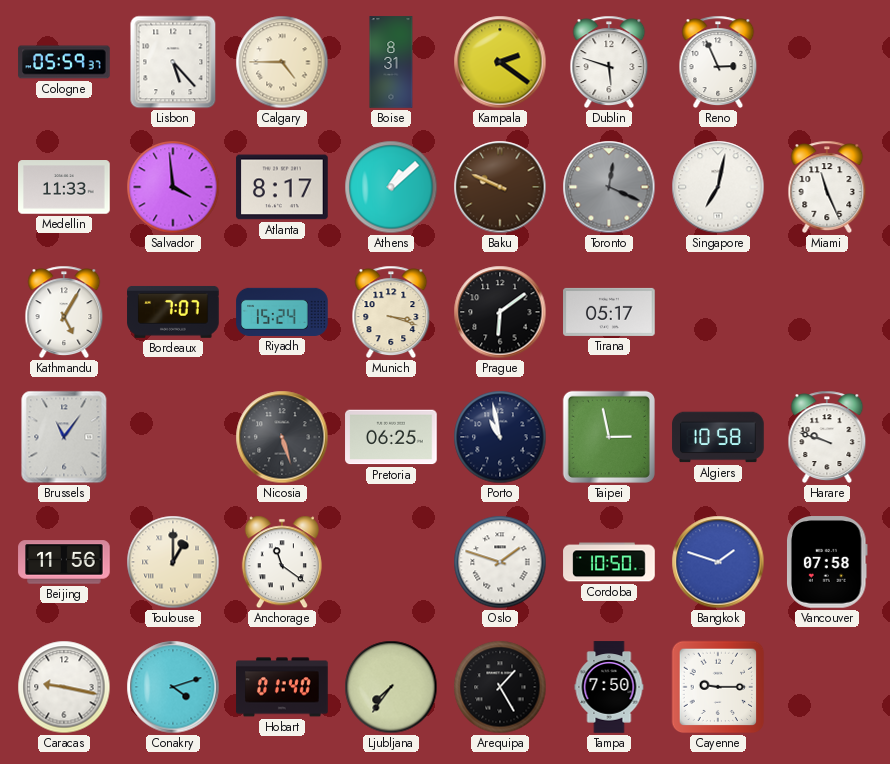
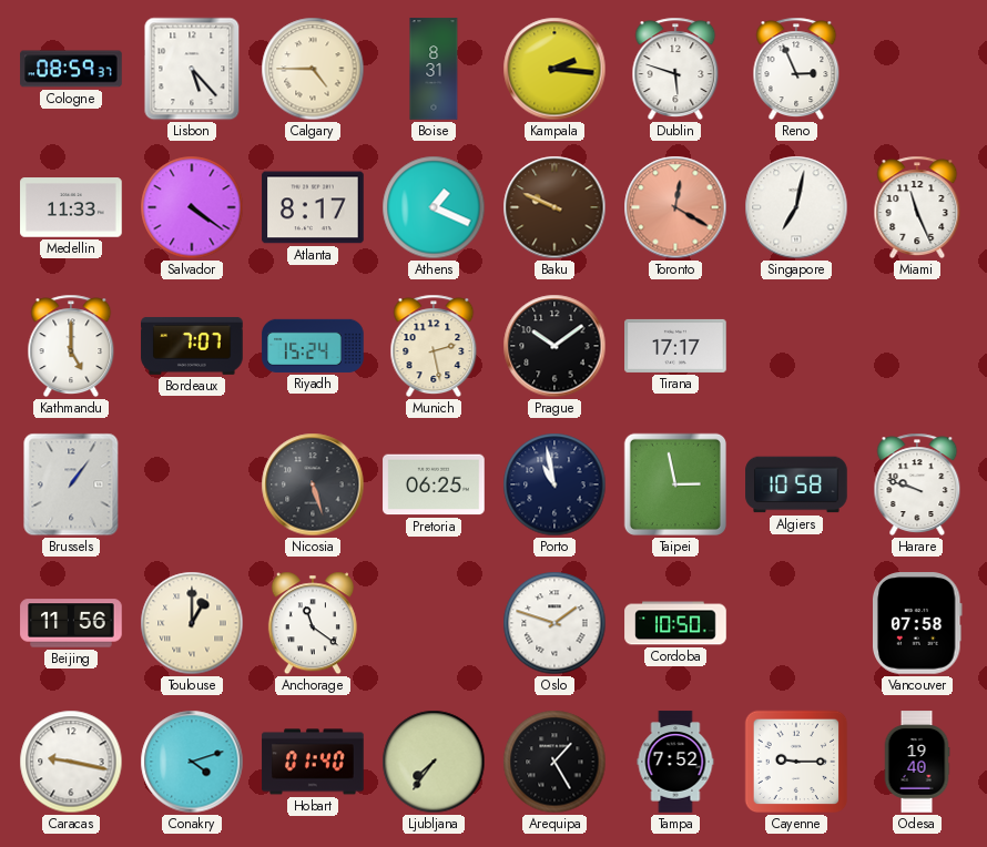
Cologne: 05:59 -> 08:59
Kampala: 2:21 -> 2:16
Salvador: 3:59 -> 4:21
Athens: 1:08 -> 1:19
Toronto: 12:19 -> 12:20
Toronto dial: grey -> salmon
Kathmandu: 5:05 -> 5:00
Munich: 3:18 -> 2:28
Prague: 6:09 -> 10:09
Tirana: 05:17 -> 17:17
Brussels: 11:06 -> 1:06
Bangkok: 1:48 -> none
Tampa: 7:50 -> 7:52
Odesa: none -> 19:40
